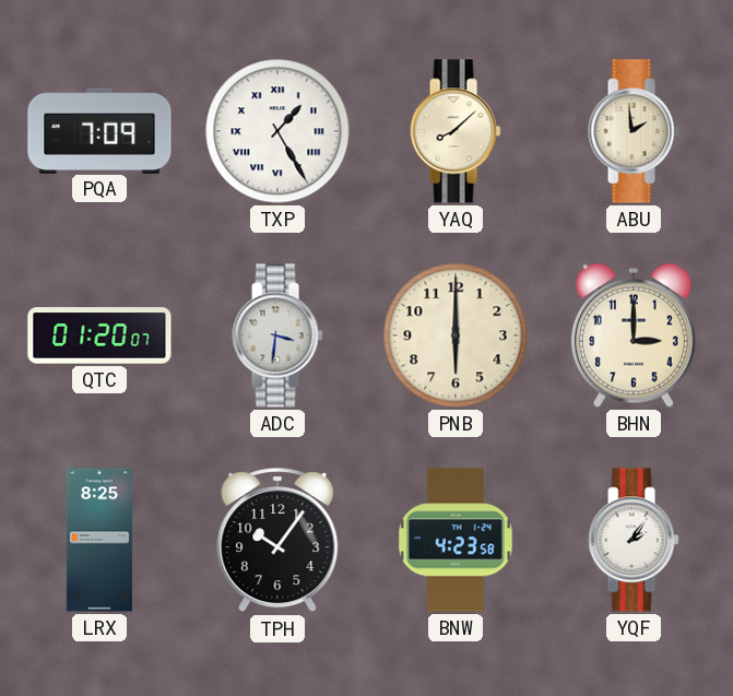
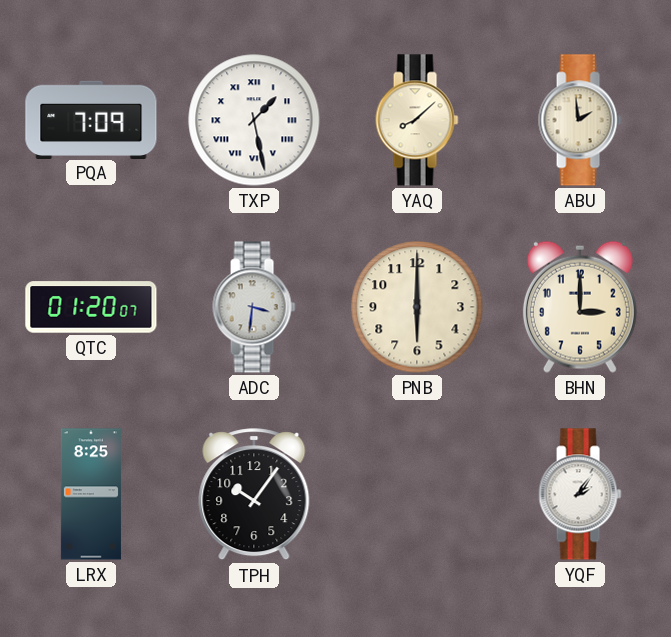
TXP: 1:25 -> 1:28
BNW: 4:23 -> none
